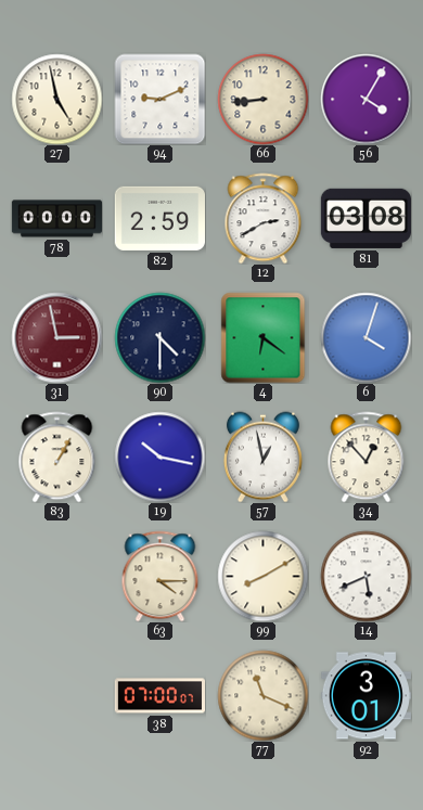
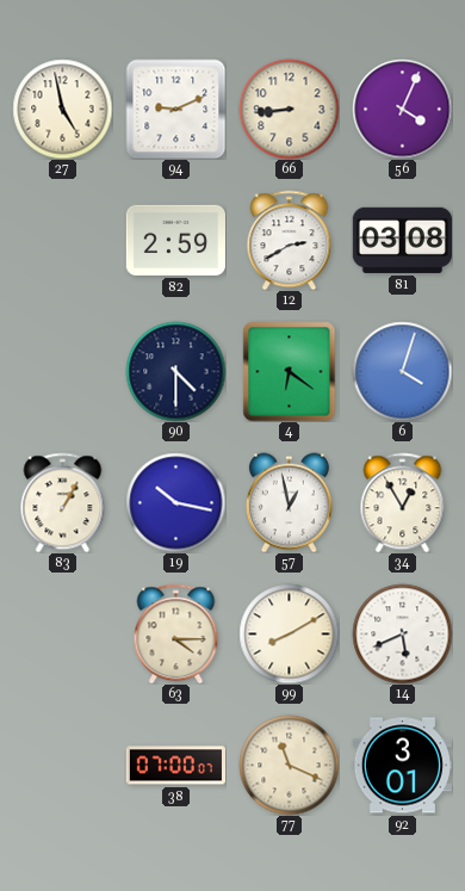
56: 4:05 -> 4:04
78: 00:00 -> none
31: 2:58 -> none
34: 12:53 -> 12:55
